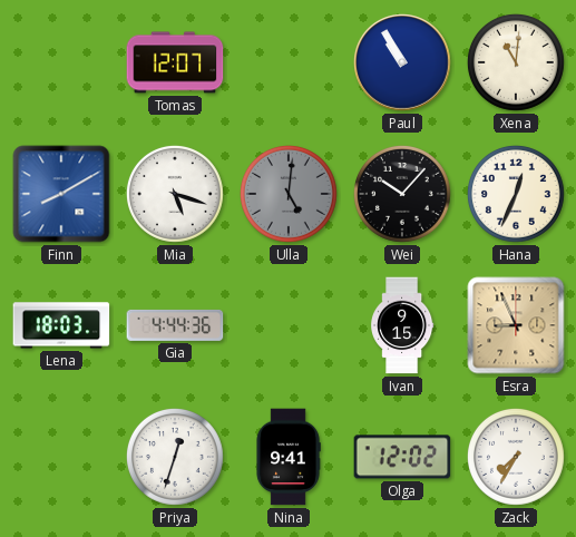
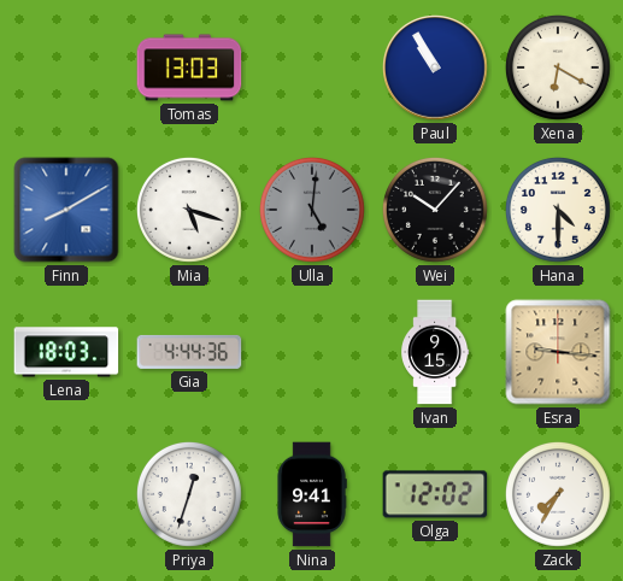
Tomas: 12:07 -> 13:03
Xena: 11:01 -> 6:20
Hana: 12:34 -> 4:30
Esra: 8:56 -> 9:16
